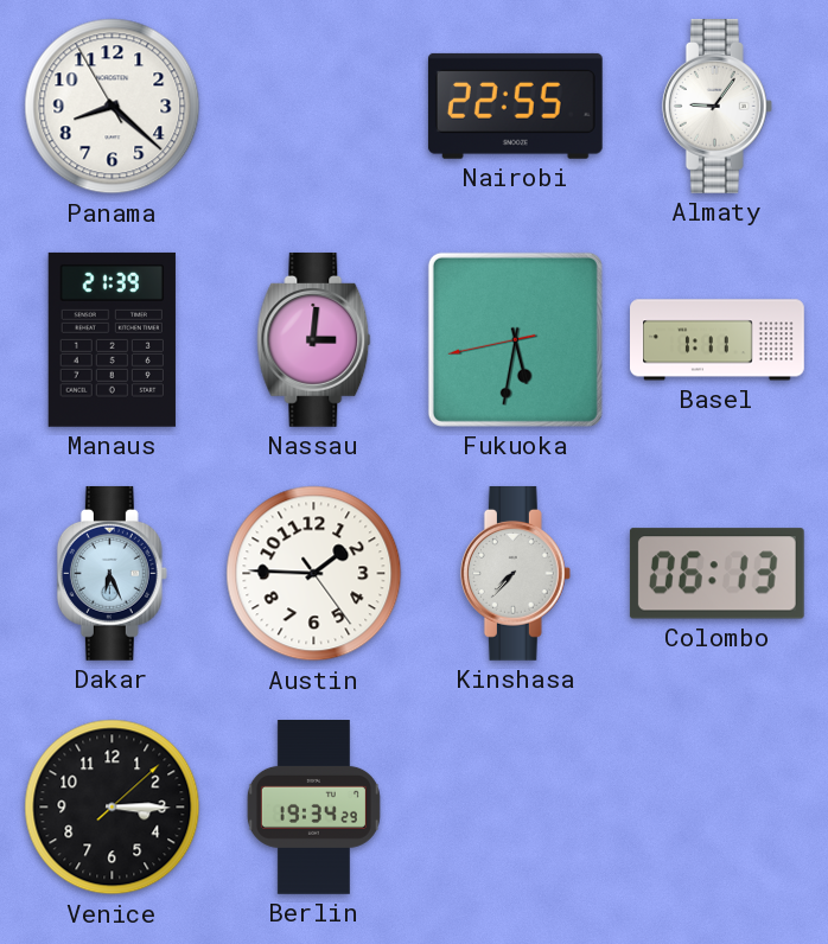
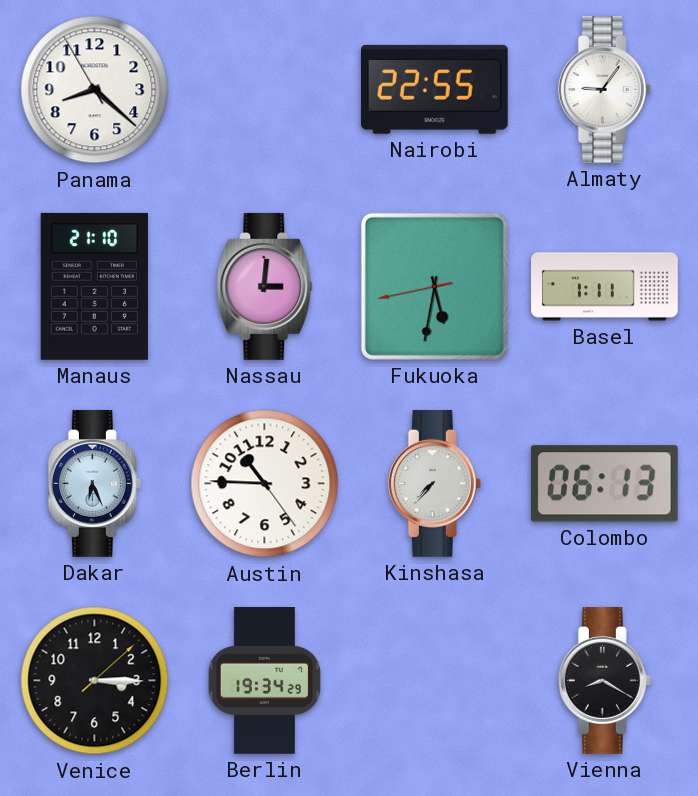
Manaus: 21:39 -> 21:10
Austin: 1:45 -> 10:45
Vienna: none -> 8:20
